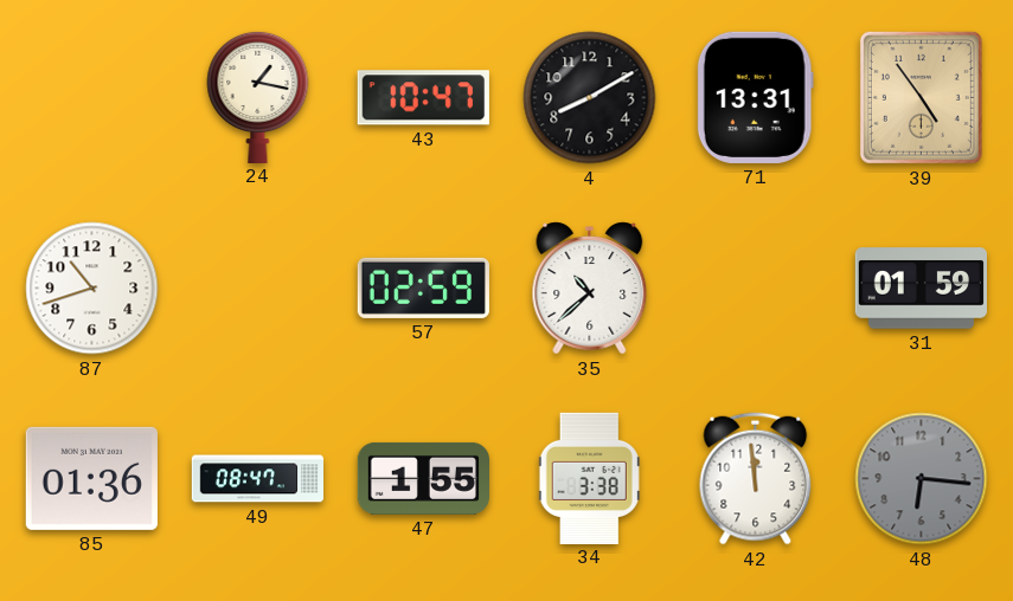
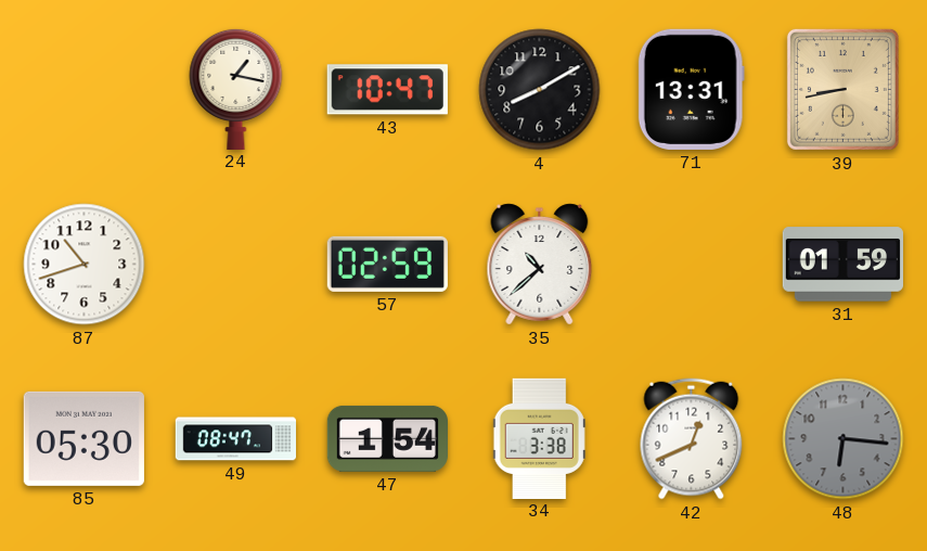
39: 4:54 -> 8:43
85: 01:36 -> 05:30
47: 1:55 -> 1:54
42: 11:59 -> 12:41
